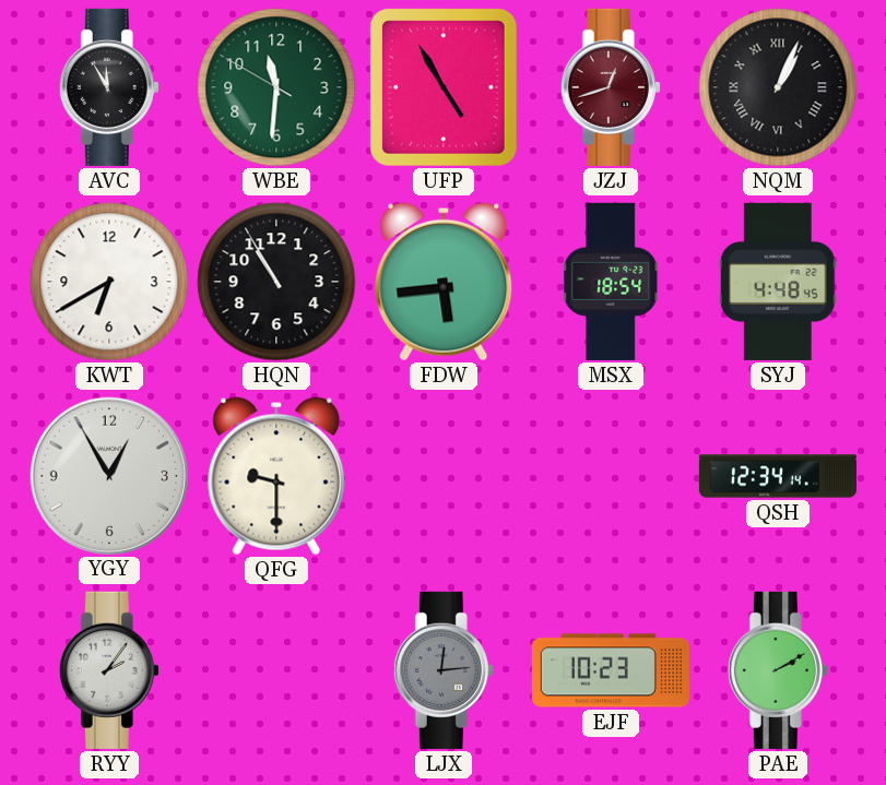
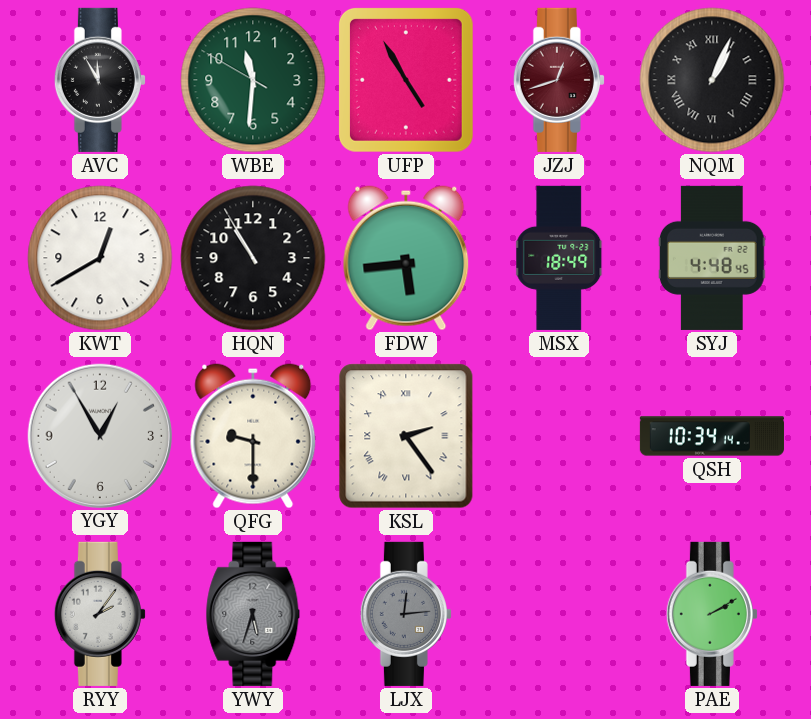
KWT: 6:40 -> 12:40
MSX: 18:54 -> 18:49
KSL: none -> 2:24
QSH: 12:34 -> 10:34
YWY: none -> 5:33
EJF: 10:23 -> none
